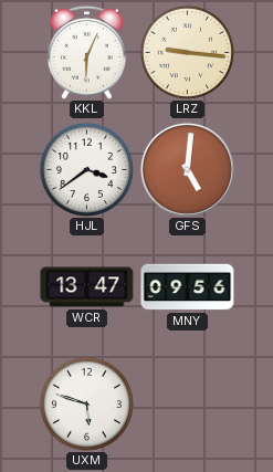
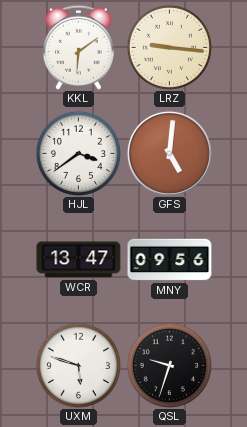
KKL: 6:04 -> 6:09
QSL: none -> 9:33
